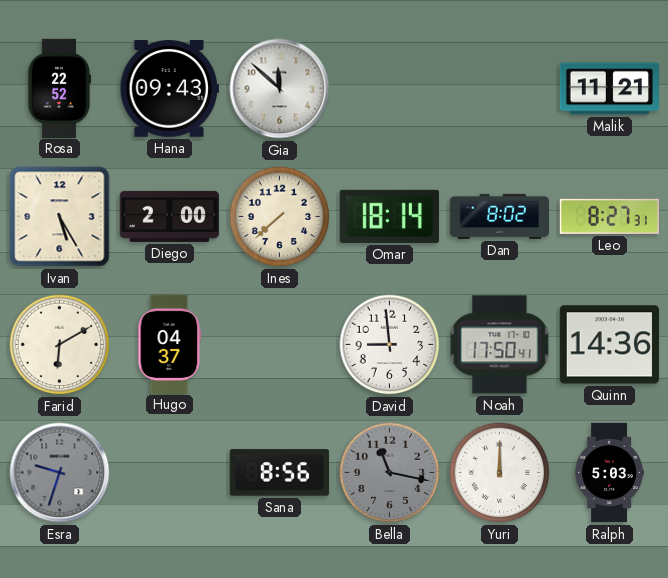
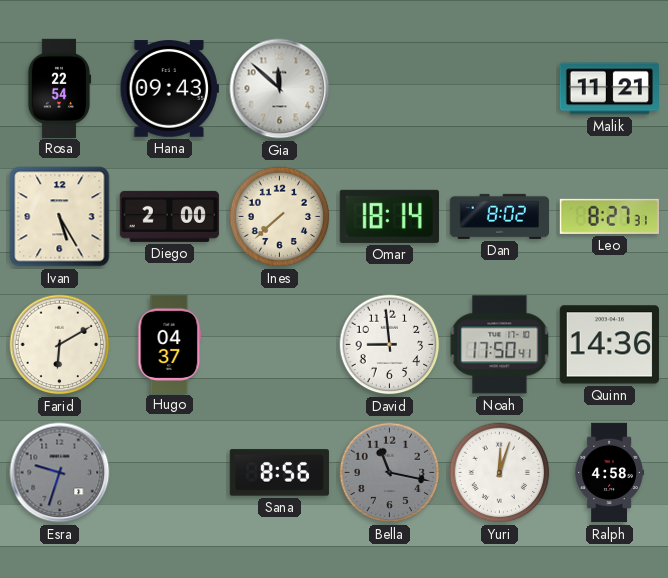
Rosa: 22:52 -> 22:54
Yuri: 12:00 -> 12:03
Ralph: 5:03 -> 4:58
